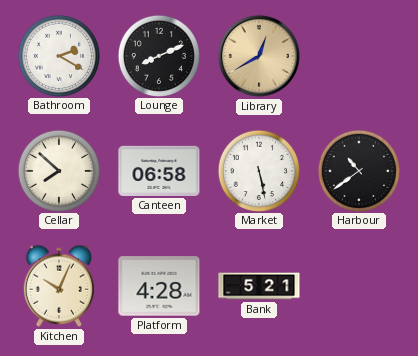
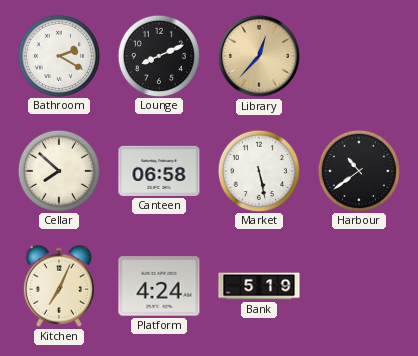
Library: 12:40 -> 12:37
Kitchen: 10:04 -> 7:04
Platform: 4:28 -> 4:24
Bank: 5:21 -> 5:19
